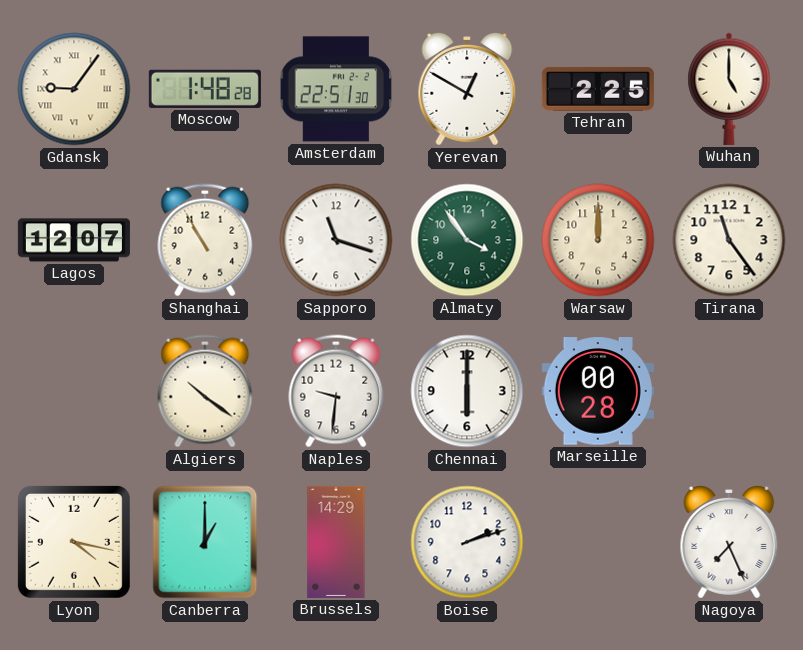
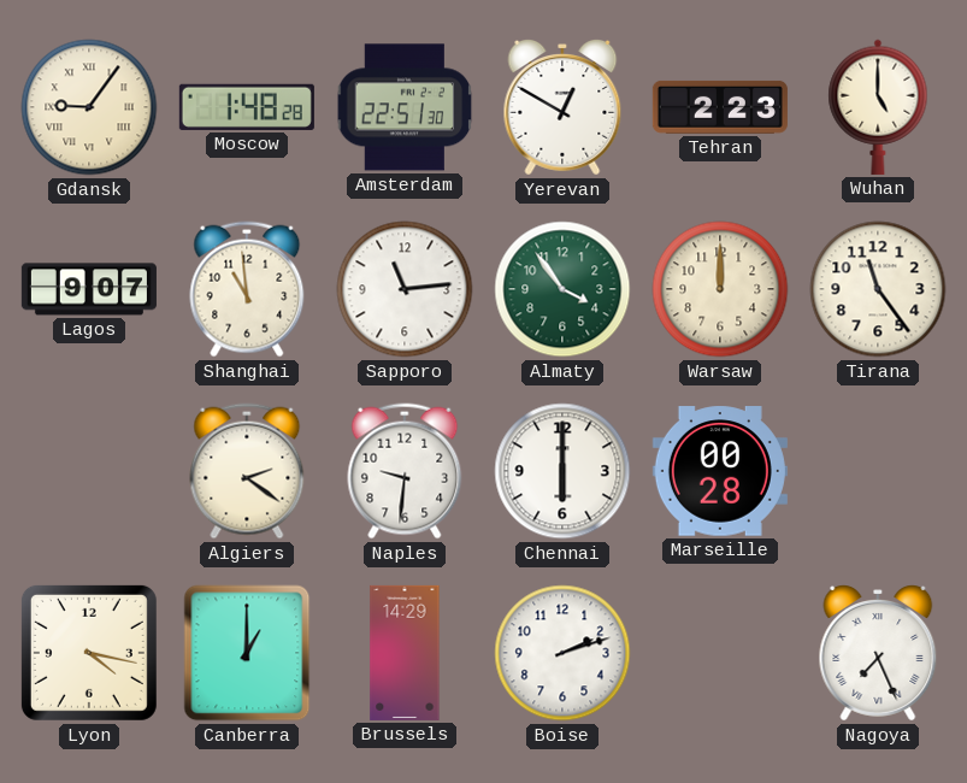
Tehran: 2:25 -> 2:23
Lagos: 12:07 -> 9:07
Shanghai: 10:55 -> 10:59
Sapporo: 11:18 -> 11:14
Algiers: 10:21 -> 2:21
